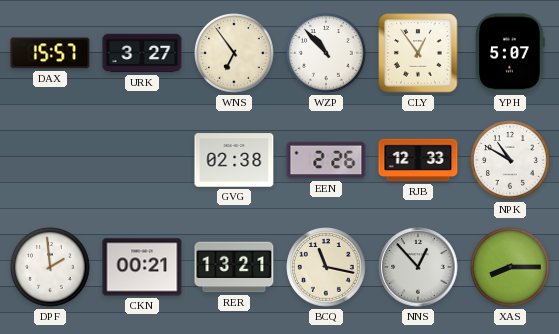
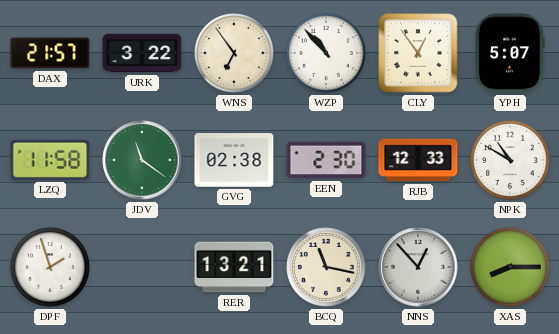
DAX: 15:57 -> 21:57
URK: 3:27 -> 3:22
LZQ: none -> 11:58
JDV: none -> 11:21
EEN: 2:26 -> 2:30
DPF: 1:59 -> 1:57
CKN: 00:21 -> none
